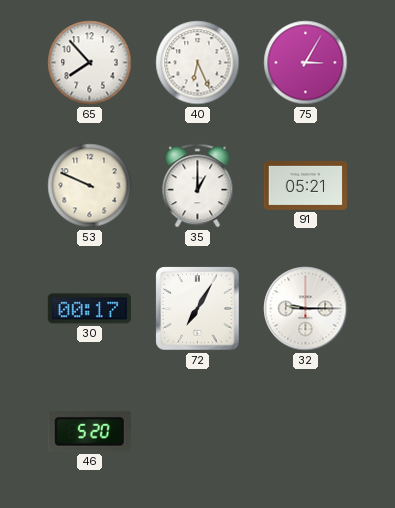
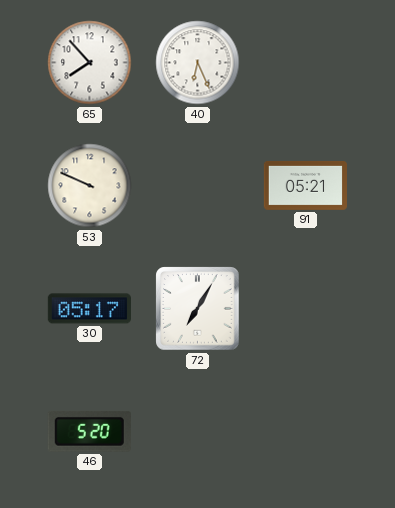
75: 3:05 -> none
35: 1:00 -> none
30: 00:17 -> 05:17
32: 9:15 -> none
